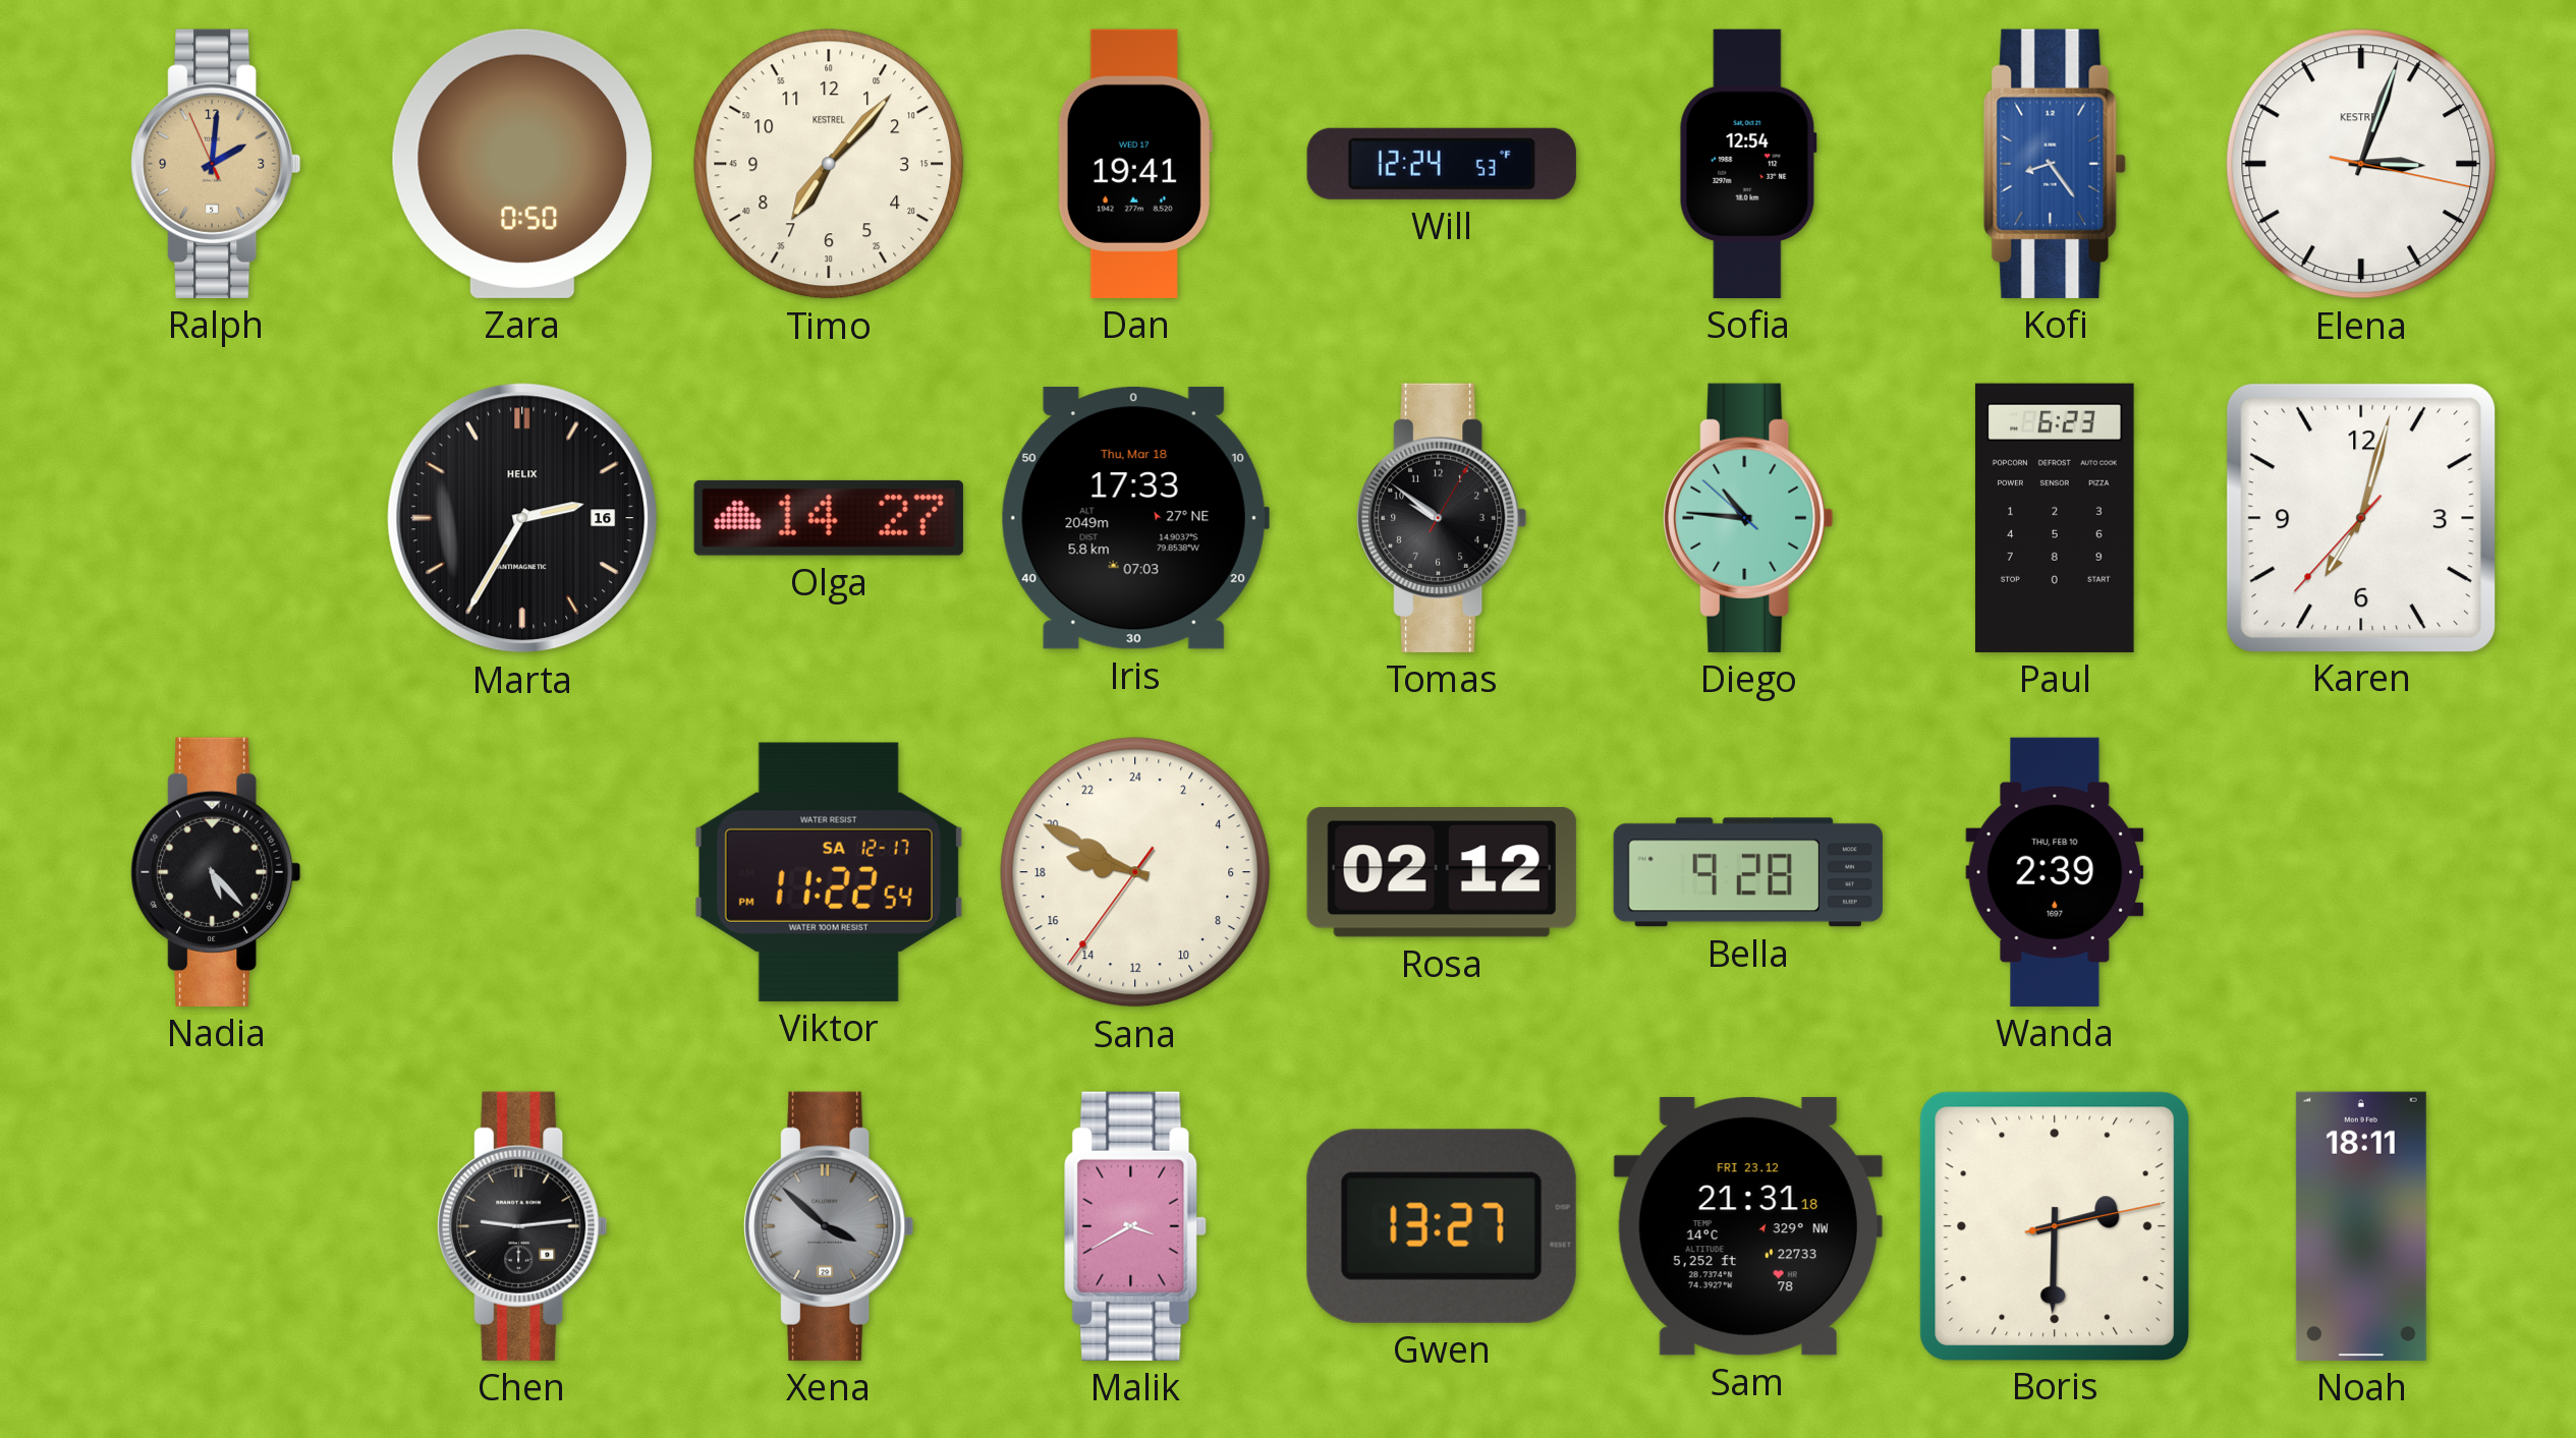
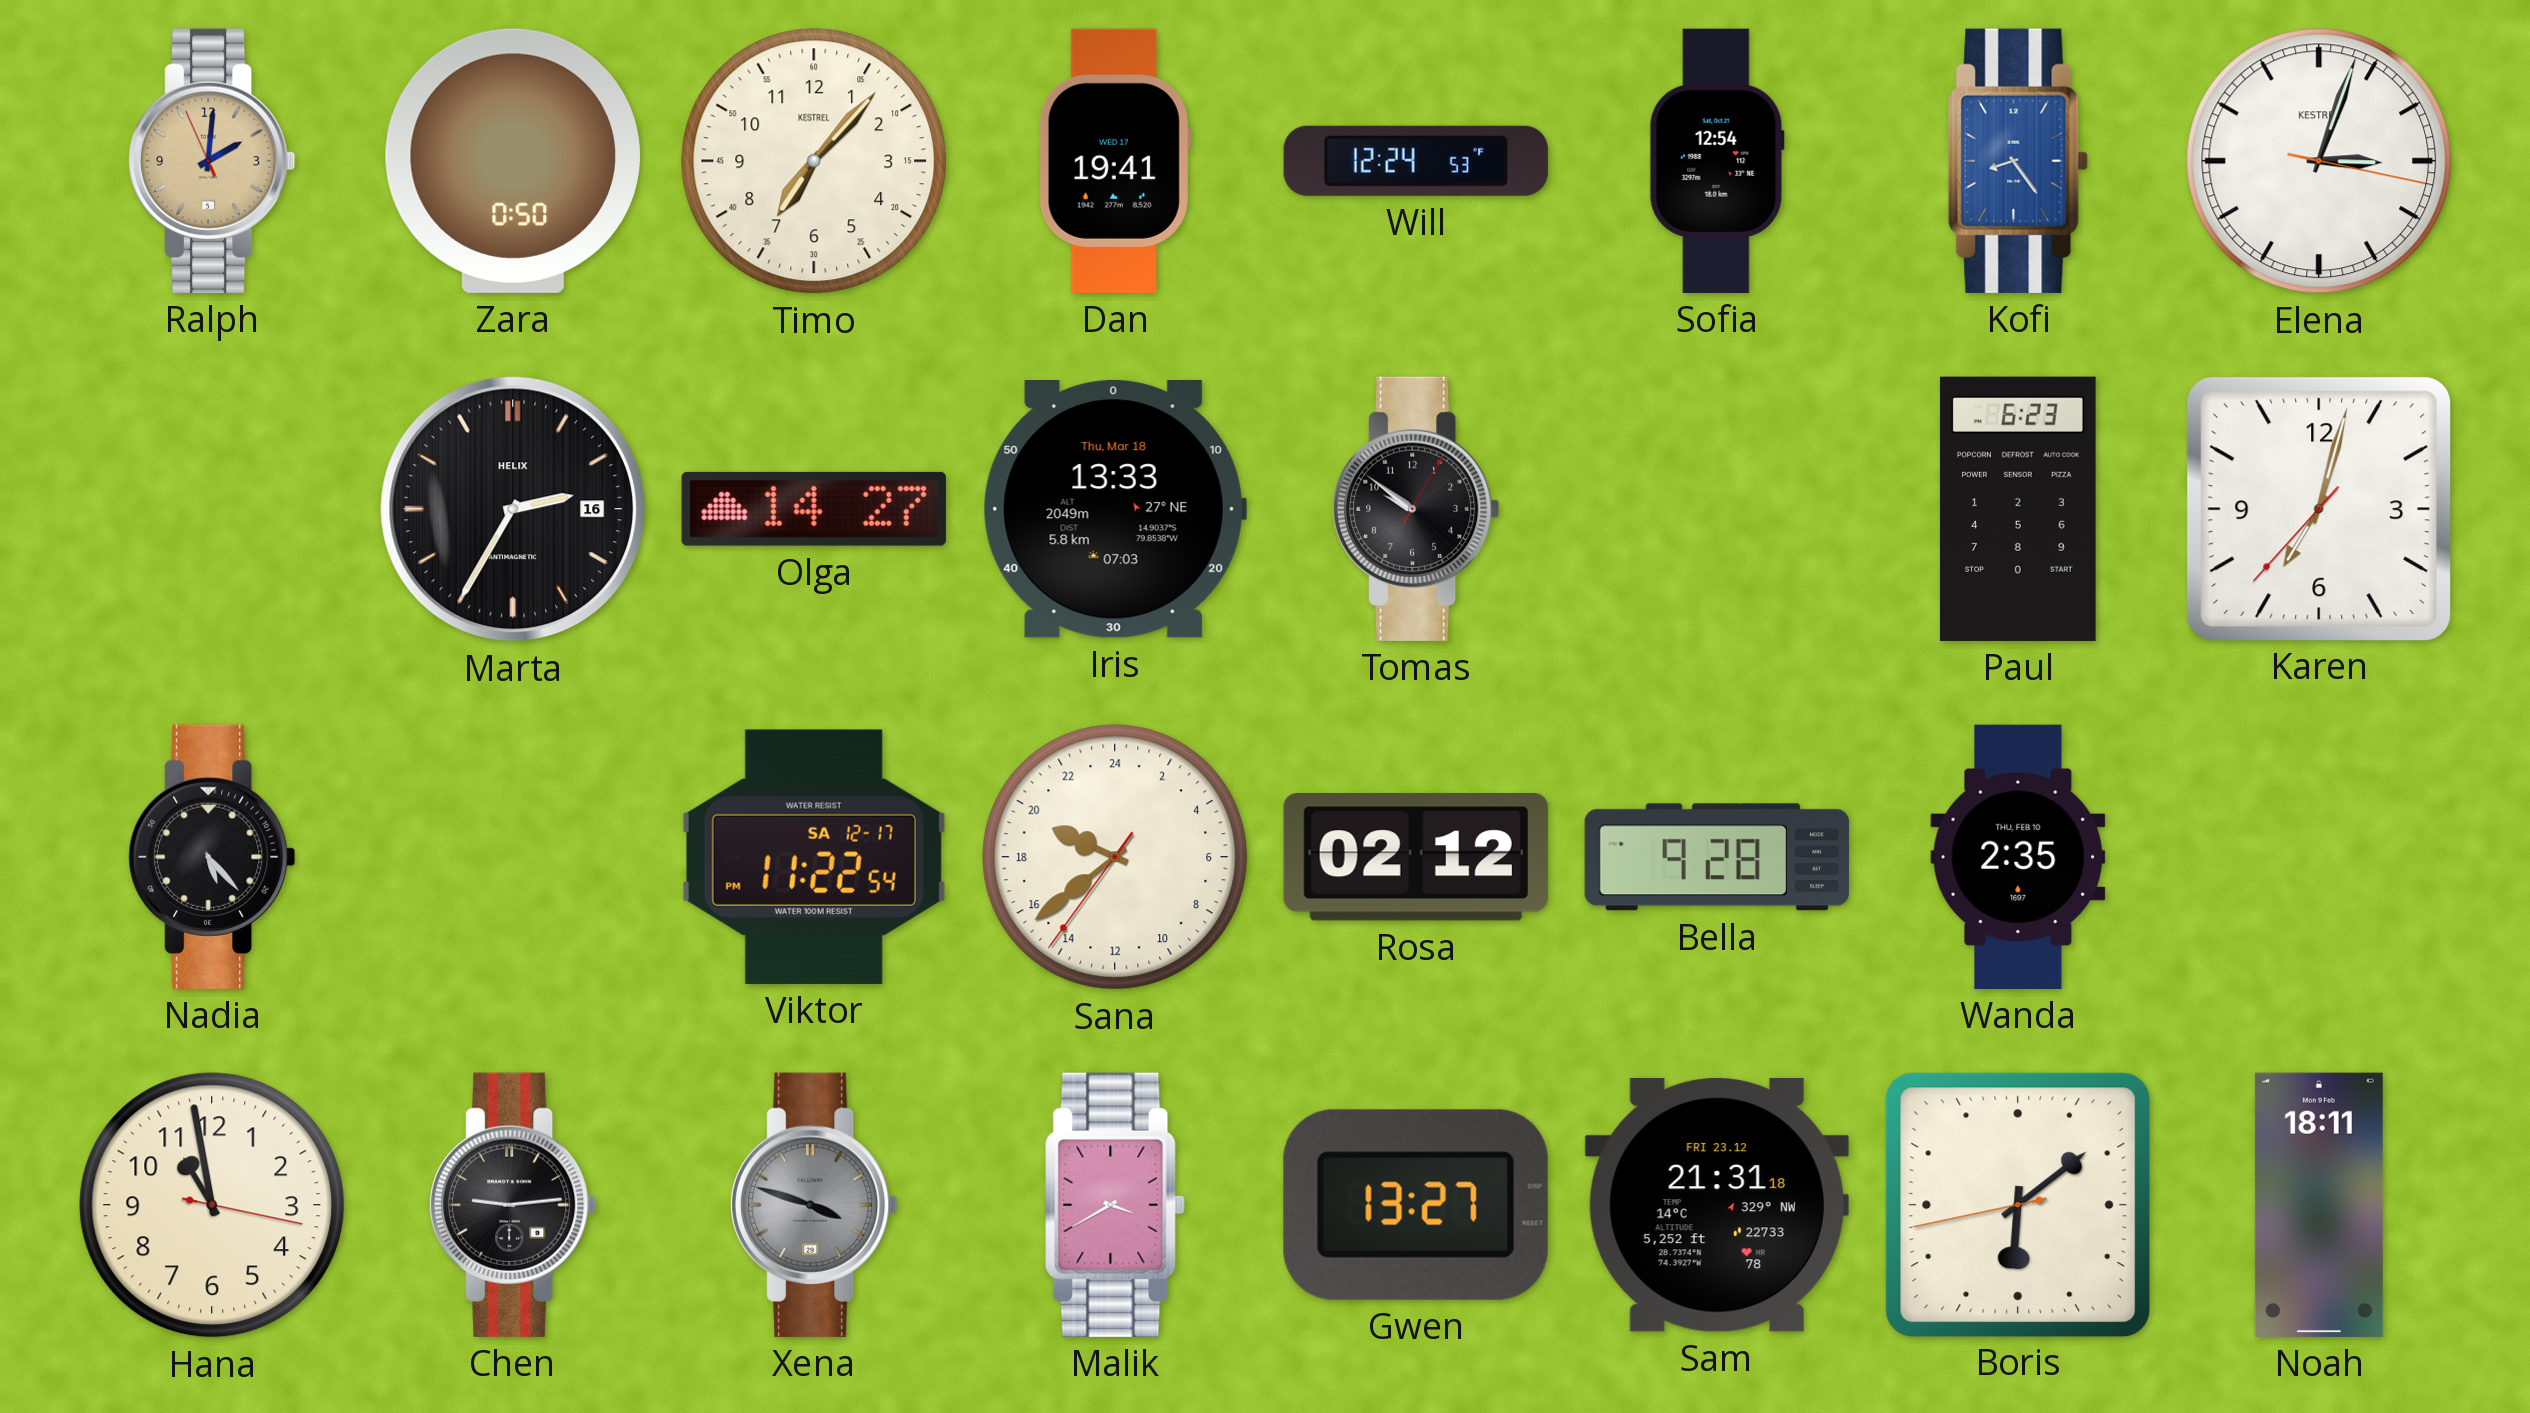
Iris: 17:33 -> 13:33
Diego: 10:45 -> none
Sana: 18:49 -> 19:38
Wanda: 2:39 -> 2:35
Hana: none -> 10:58
Xena: 3:52 -> 3:48
Boris: 2:30 -> 6:08
